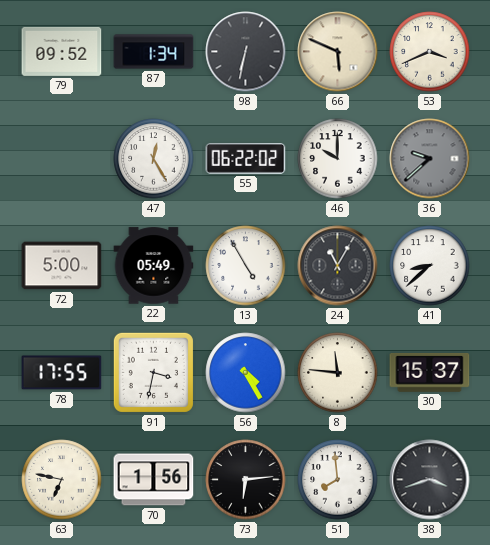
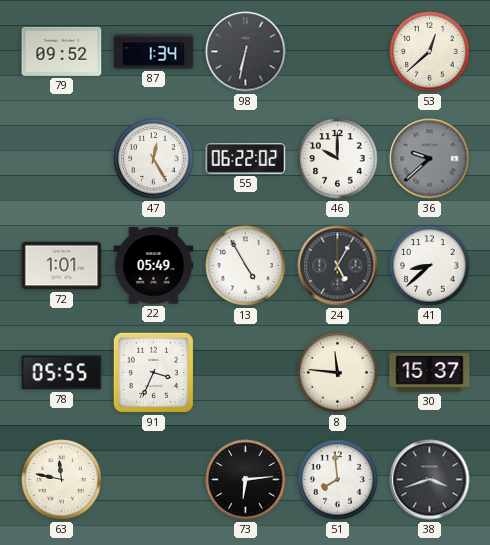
66: 5:49 -> none
53: 3:41 -> 12:38
72: 5:00 -> 1:01
24: 11:05 -> 5:05
78: 17:55 -> 05:55
91: 3:32 -> 3:34
56: 4:25 -> none
63: 6:47 -> 11:47
70: 1:56 -> none
